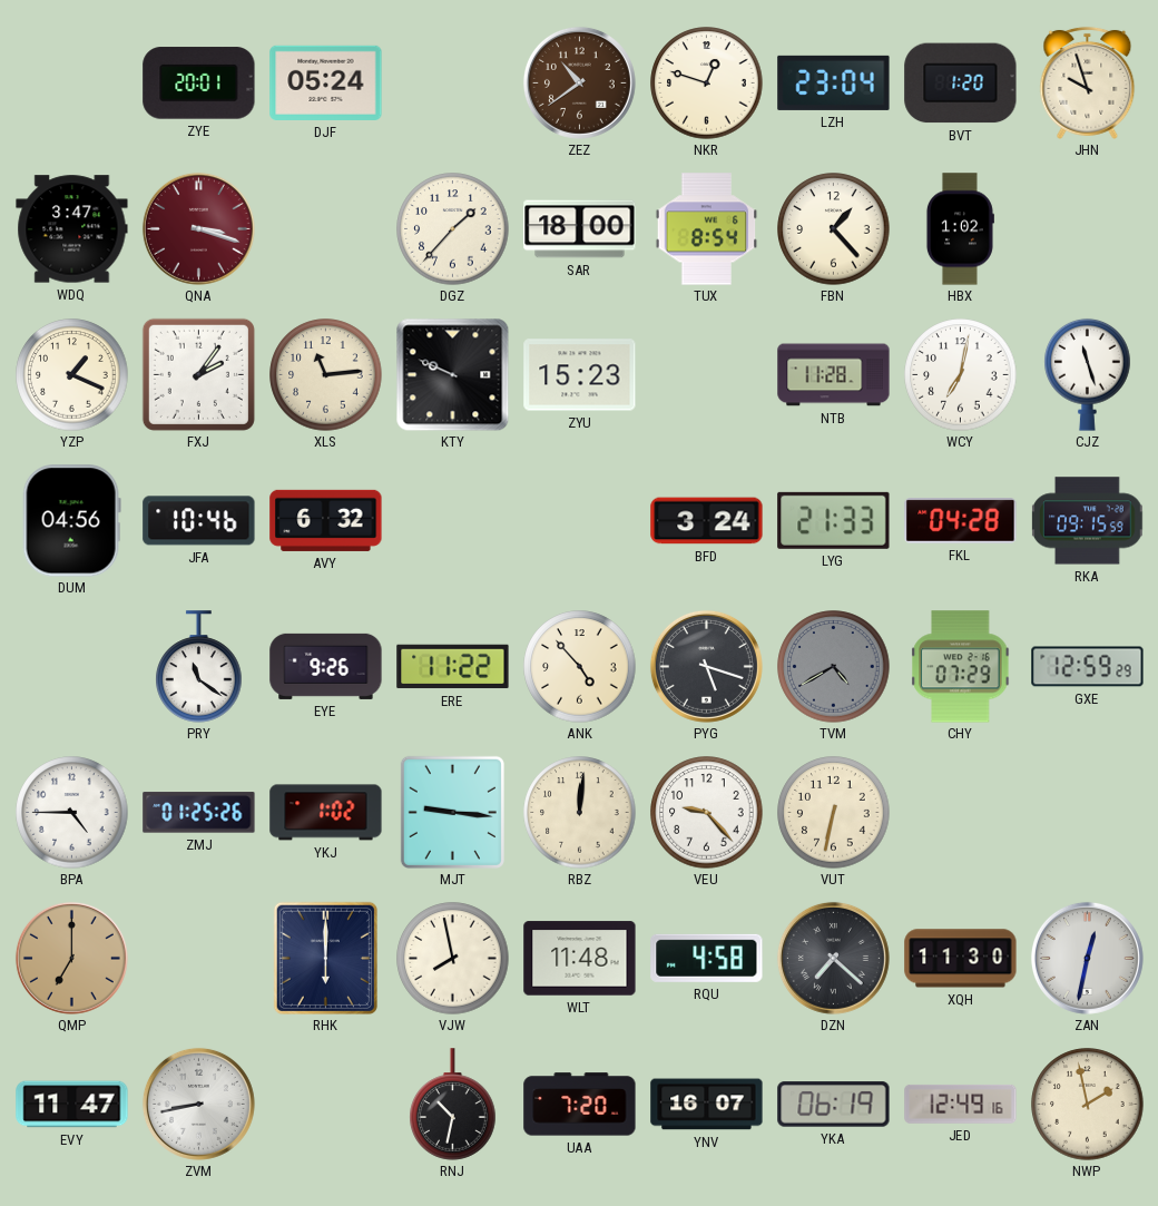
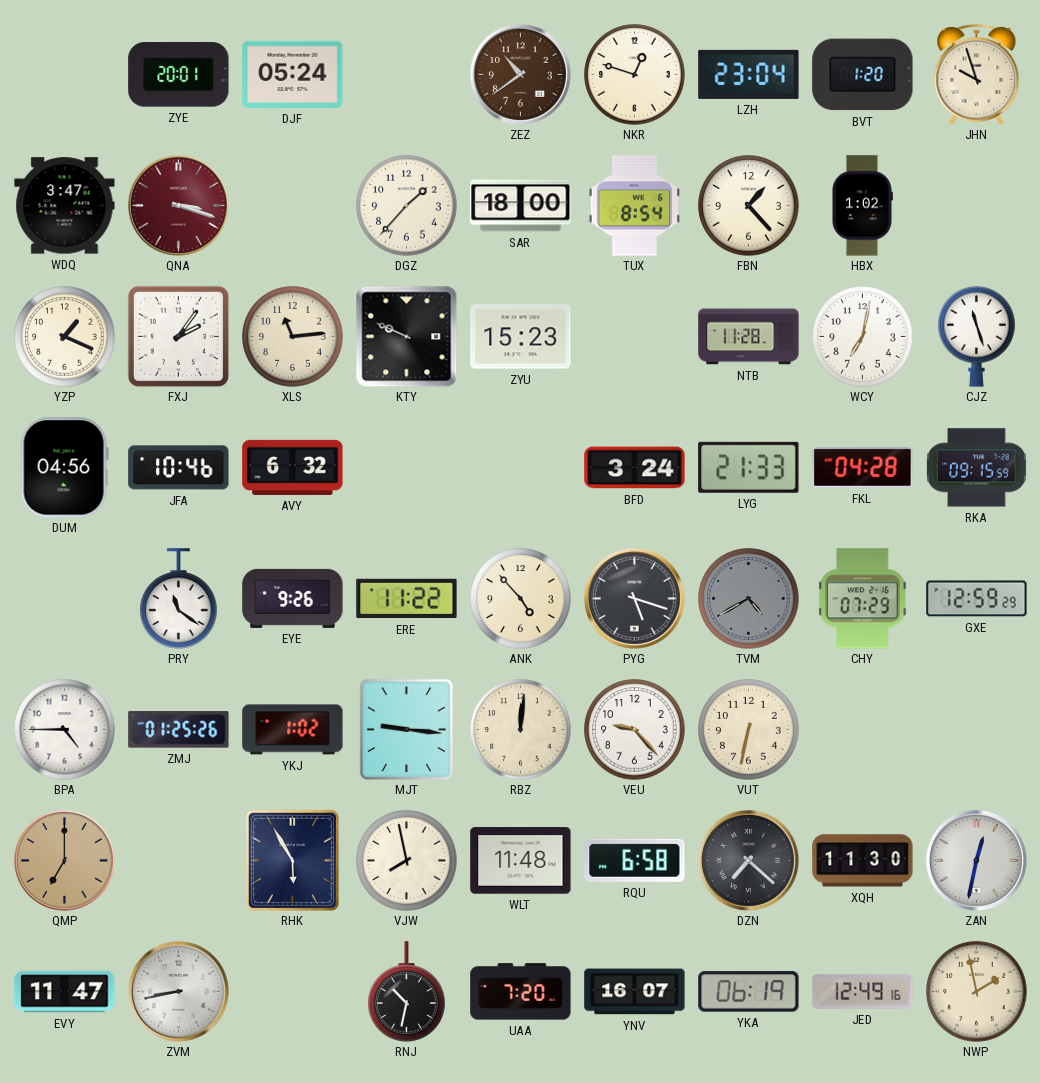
RHK: 6:00 -> 5:55
RQU: 4:58 -> 6:58
